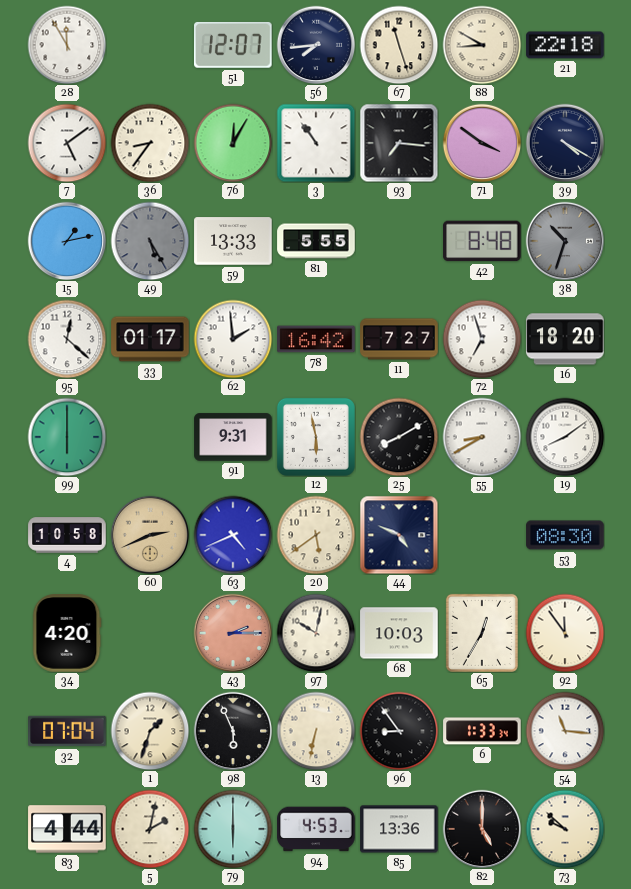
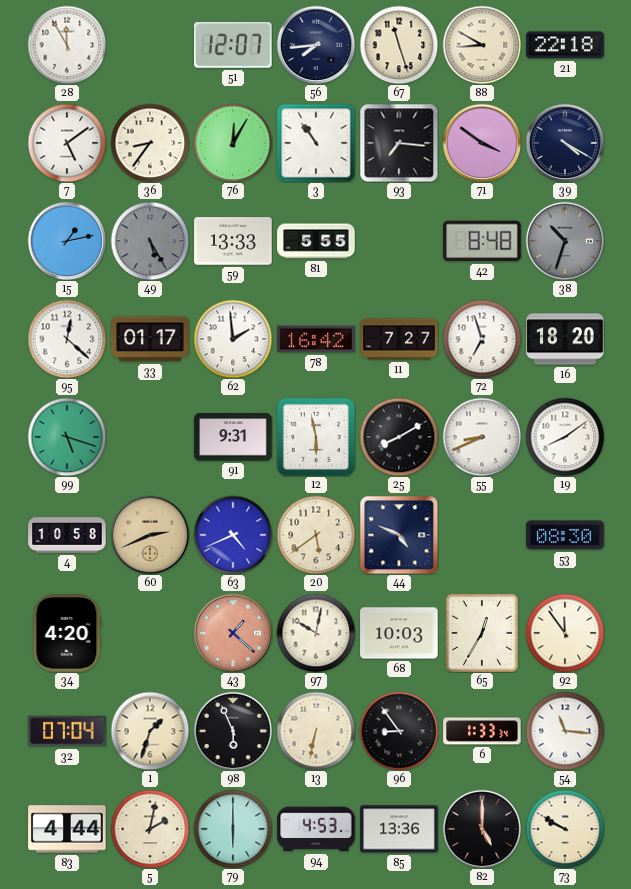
99: 6:00 -> 5:18
55: 8:40 -> 8:41
43: 2:15 -> 1:22
73: 9:52 -> 9:50
